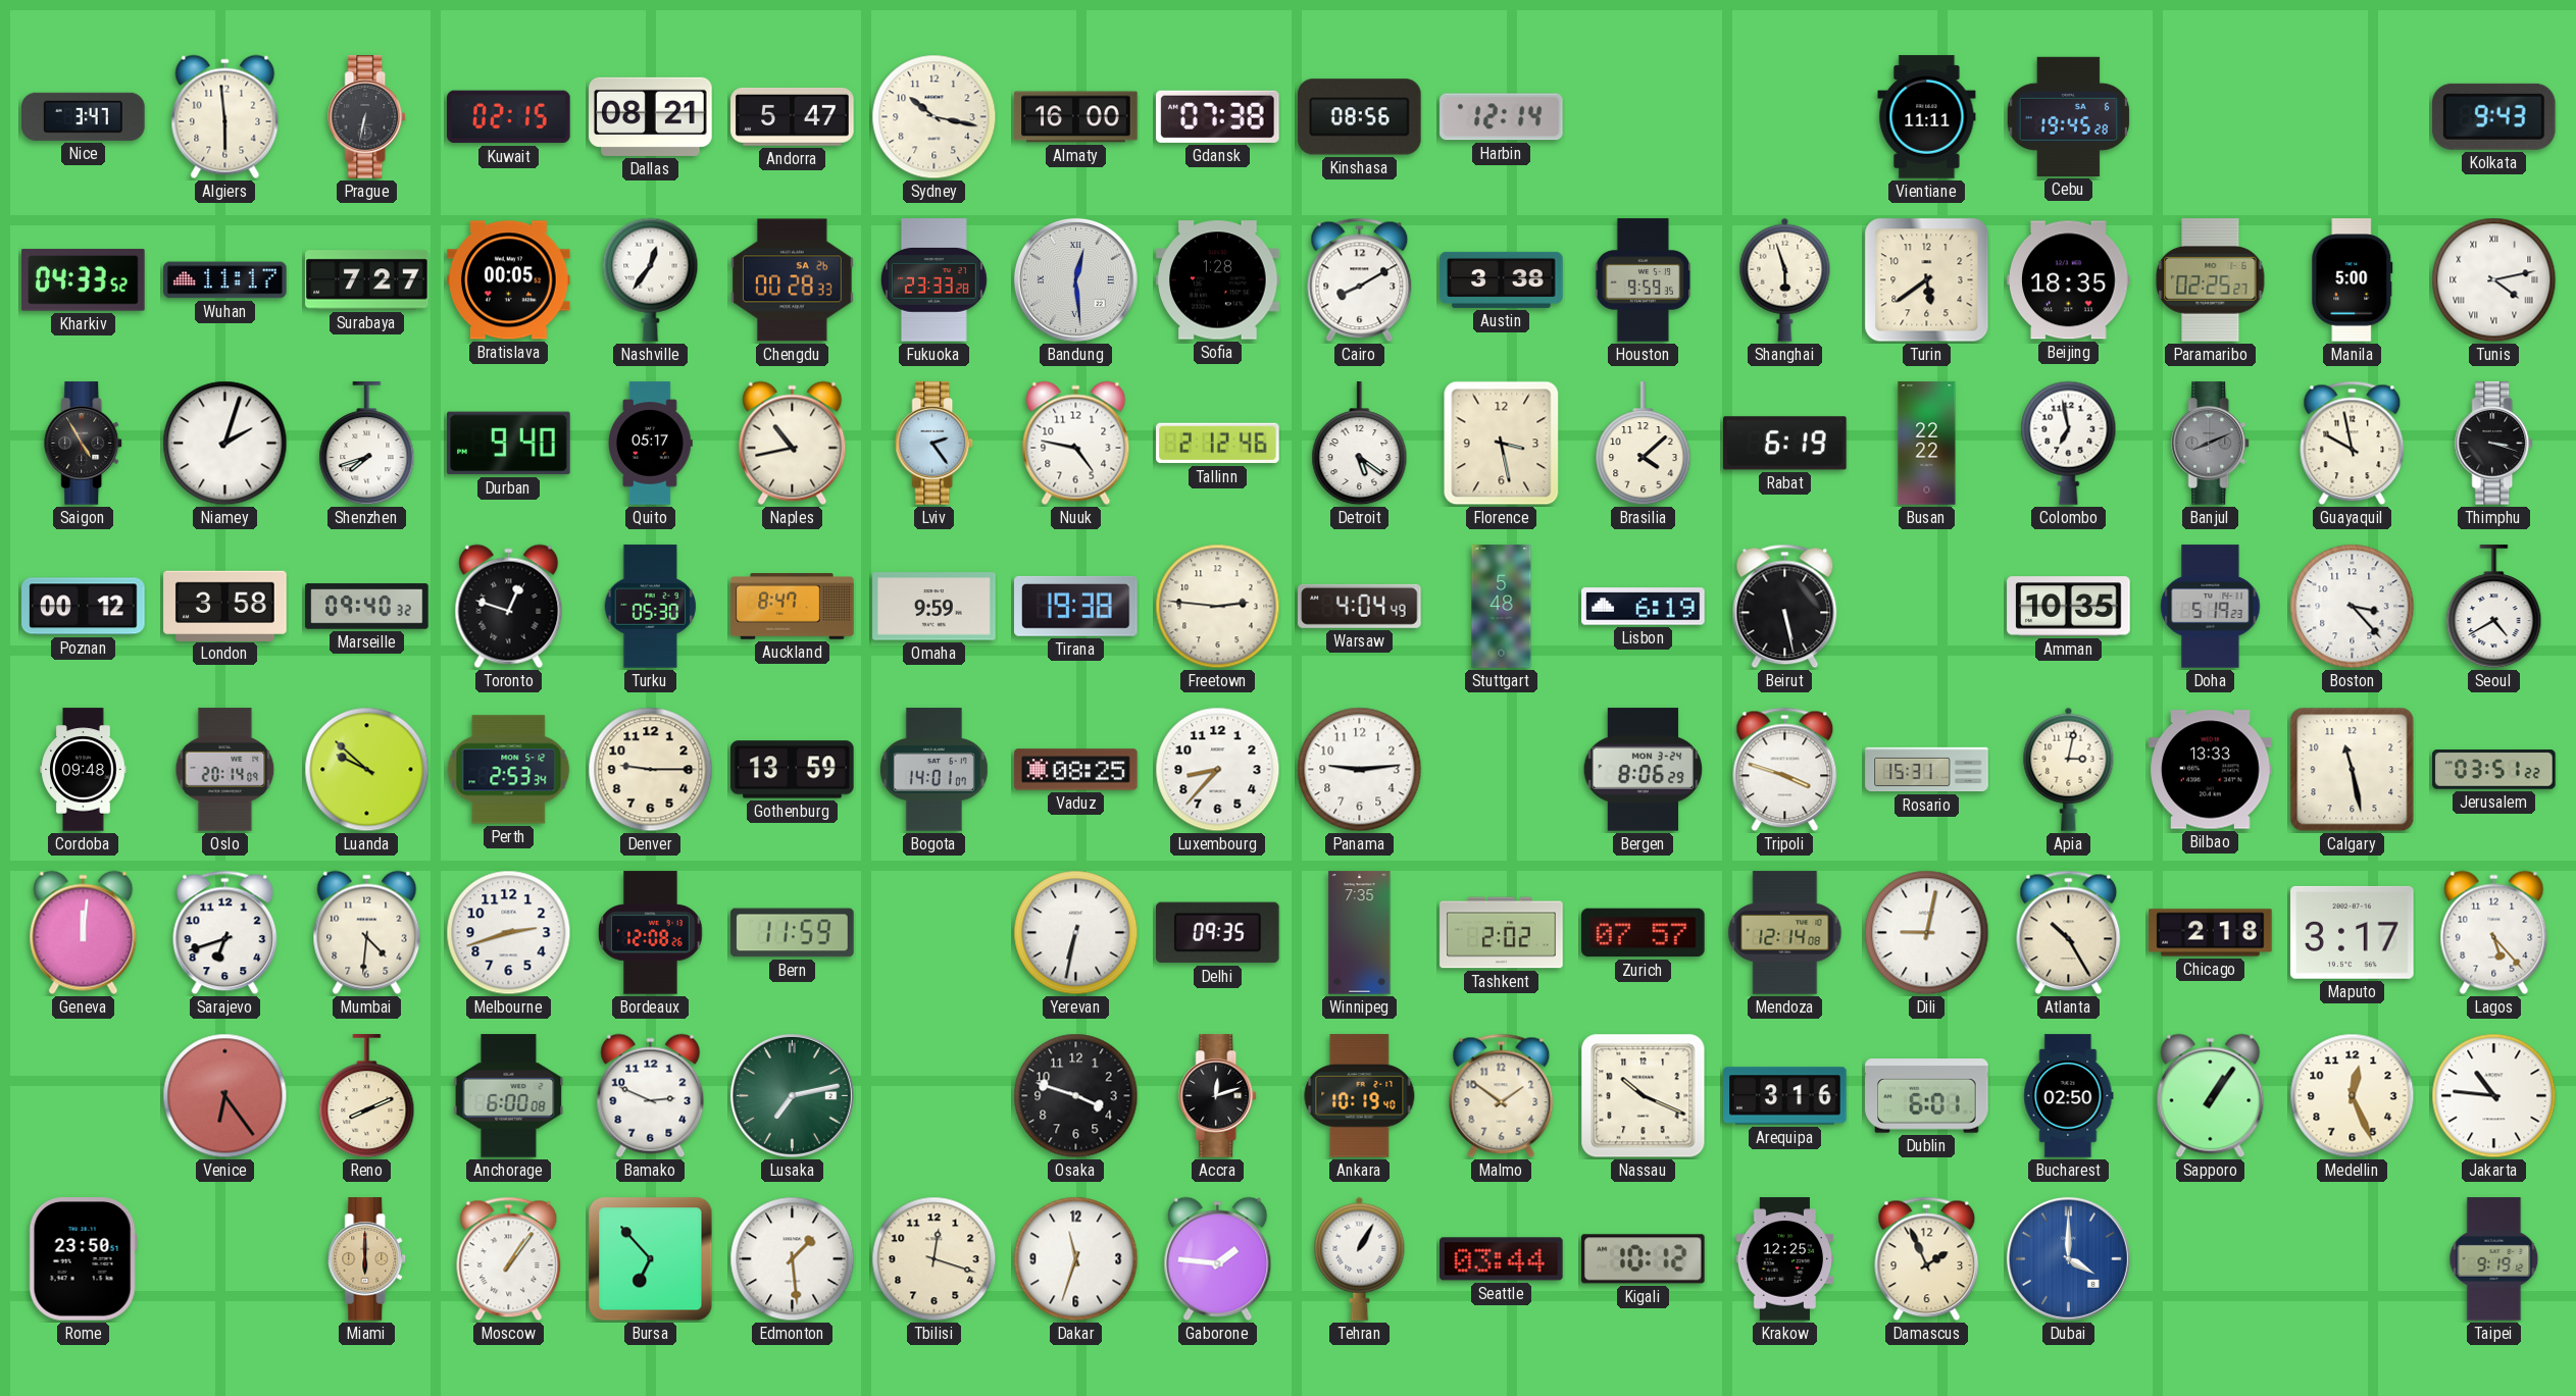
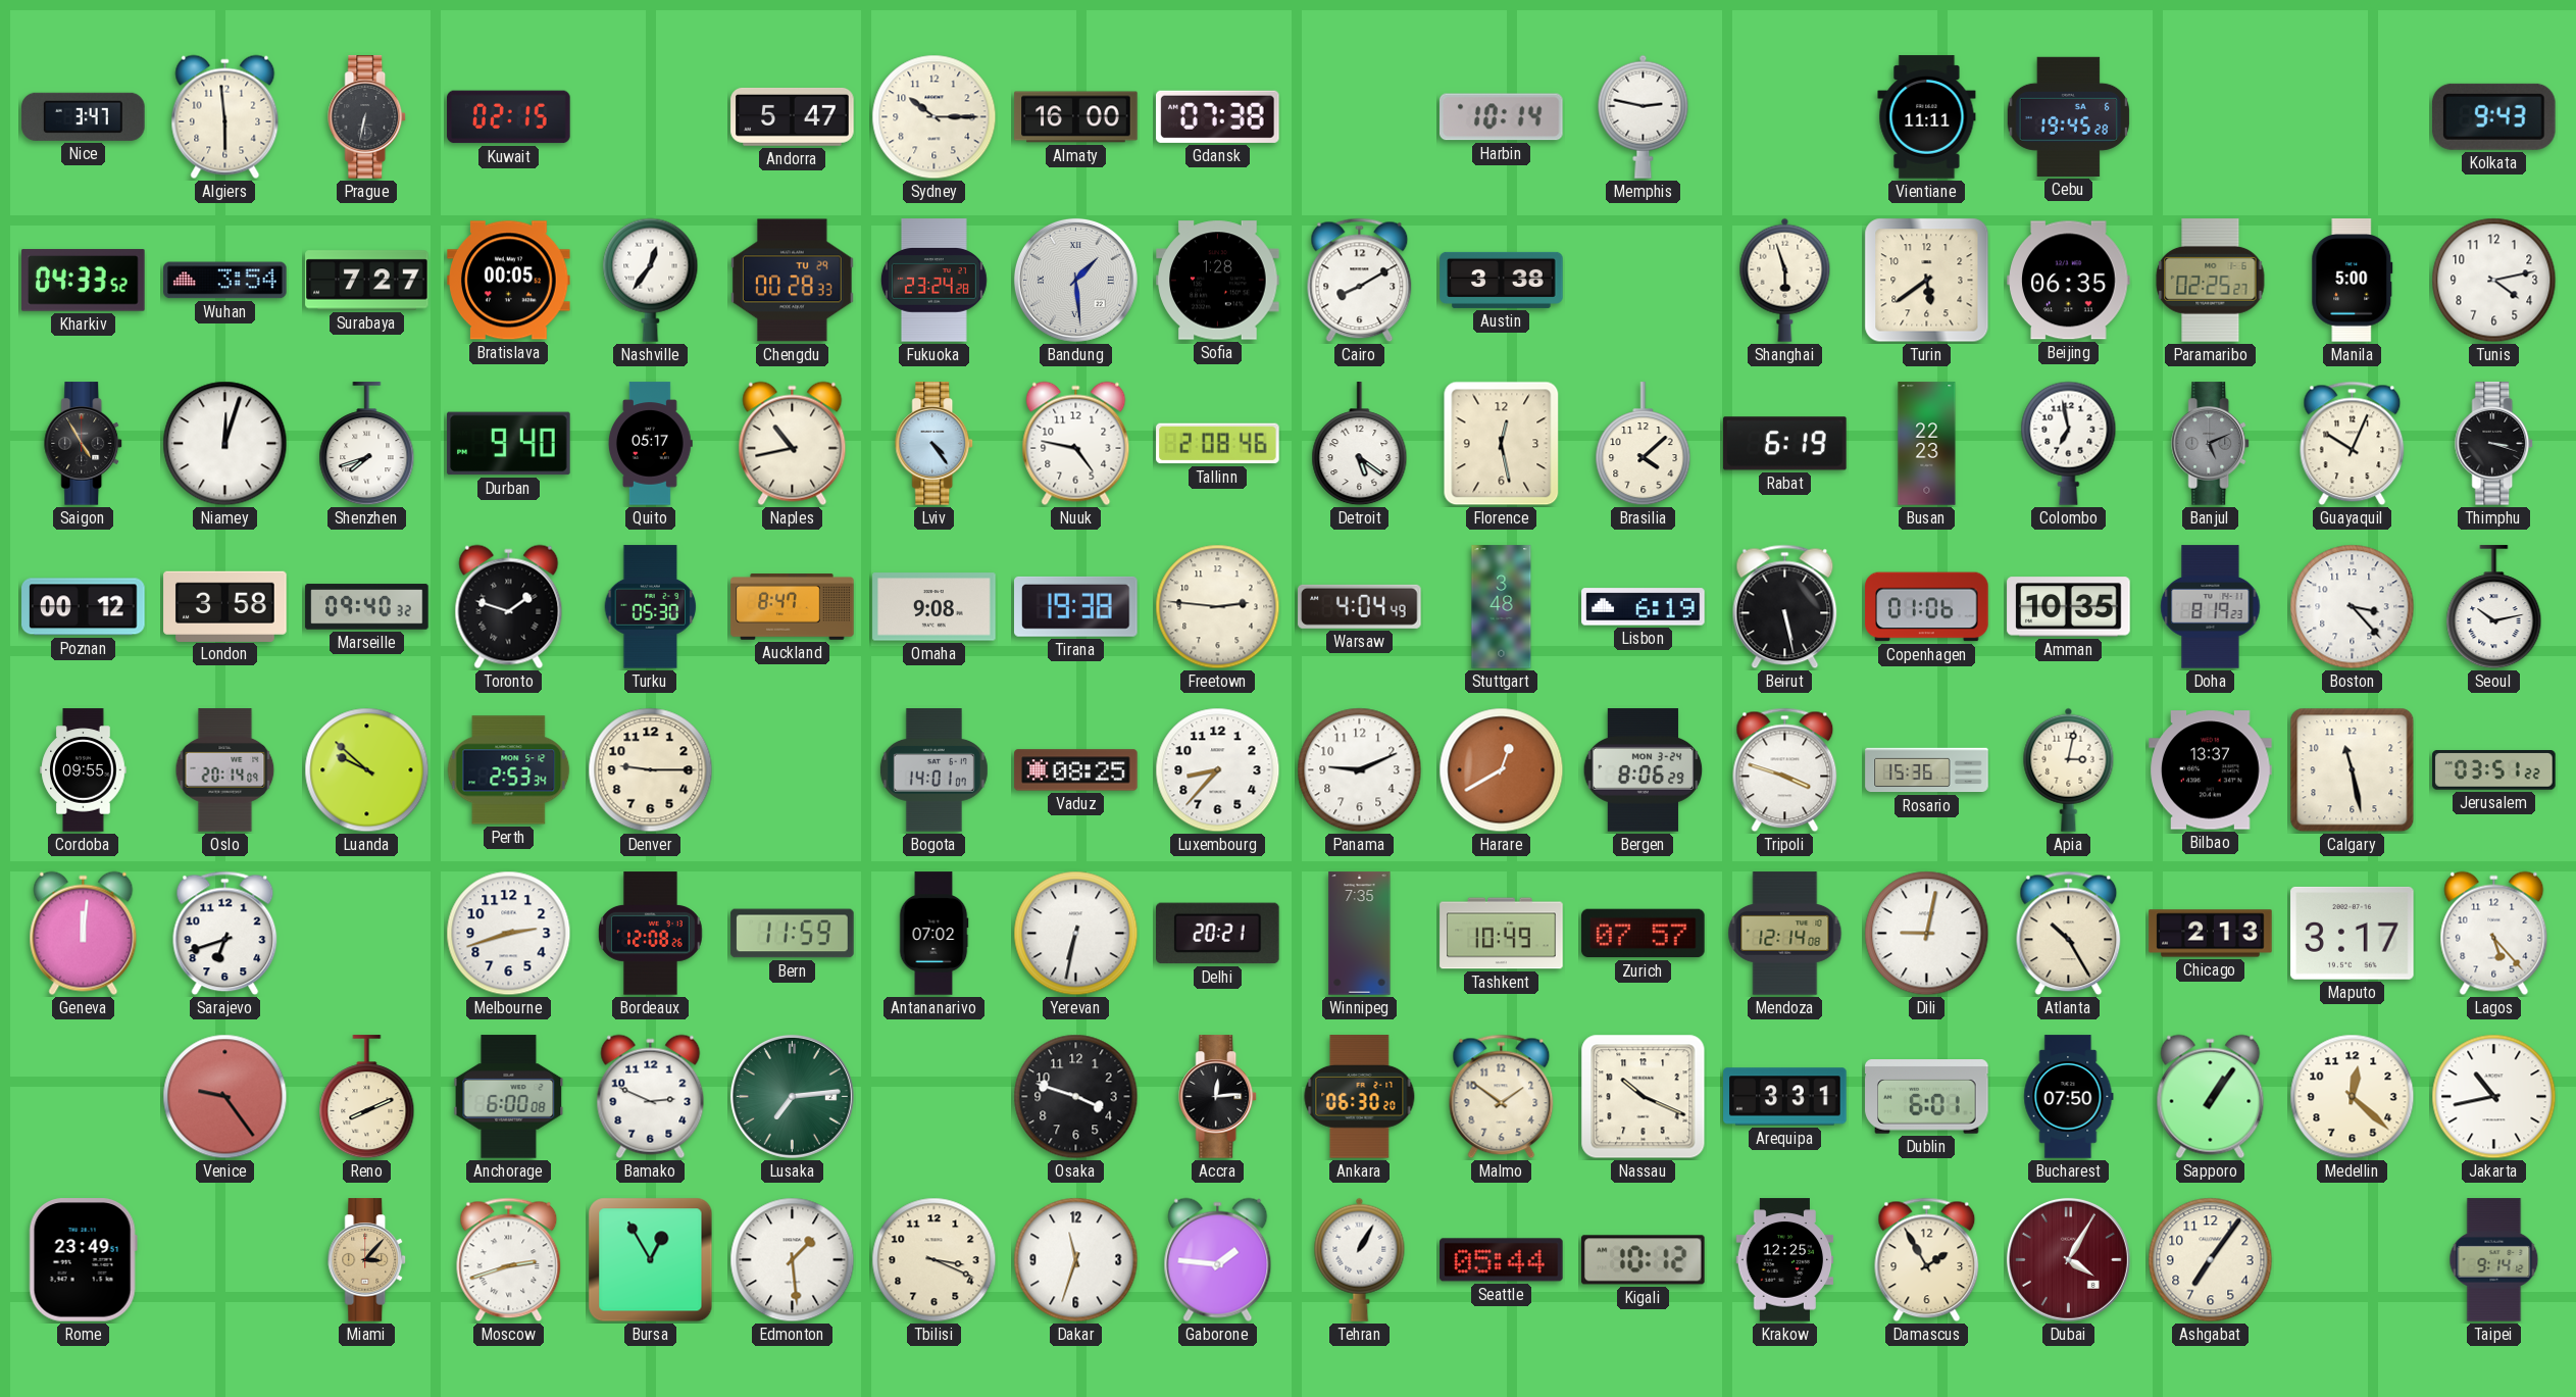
Dallas: 08:21 -> none
Sydney: 10:17 -> 10:15
Kinshasa: 08:56 -> none
Harbin: 12:14 -> 10:14
Memphis: none -> 2:47
Wuhan: 11:17 -> 3:54
Chengdu date: SA 26 -> TU 29
Fukuoka: 23:33 -> 23:24
Bandung: 12:29 -> 1:29
Houston: 9:59 -> none
Beijing: 18:35 -> 06:35
Tunis numerals: Roman -> Arabic
Niamey: 2:03 -> 12:03
Lviv: 2:24 -> 4:24
Tallinn: 2:12 -> 2:08
Florence: 3:28 -> 12:28
Busan: 22:22 -> 22:23
Banjul: 8:11 -> 5:11
Guayaquil: 9:58 -> 10:04
Toronto: 12:48 -> 1:48
Omaha: 9:59 -> 9:08
Stuttgart: 5:48 -> 3:48
Copenhagen: none -> 01:06
Doha: 5:19 -> 8:19
Seoul: 4:40 -> 10:13
Cordoba: 09:48 -> 09:55
Gothenburg: 13:59 -> none
Panama: 9:14 -> 9:11
Harare: none -> 12:40
Rosario: 15:31 -> 15:36
Bilbao: 13:33 -> 13:37
Mumbai: 4:31 -> none
Antananarivo: none -> 07:02
Delhi: 09:35 -> 20:21
Tashkent: 2:02 -> 10:49
Chicago: 2:18 -> 2:13
Venice: 6:24 -> 9:24
Lusaka: 7:13 -> 7:14
Accra: 12:12 -> 12:14
Ankara: 10:19 -> 06:30
Arequipa: 3:16 -> 3:31
Bucharest: 02:50 -> 07:50
Medellin: 12:26 -> 12:22
Jakarta: 10:46 -> 10:43
Rome: 23:50 -> 23:49
Miami: 6:00 -> 3:07
Moscow: 1:06 -> 2:42
Bursa: 6:53 -> 12:55
Tbilisi: 12:18 -> 3:19
Seattle: 03:44 -> 05:44
Damascus: 1:56 -> 1:55
Dubai: 4:00 -> 4:05
Dubai dial: blue -> burgundy
Ashgabat: none -> 7:06
Taipei: 9:19 -> 9:14
